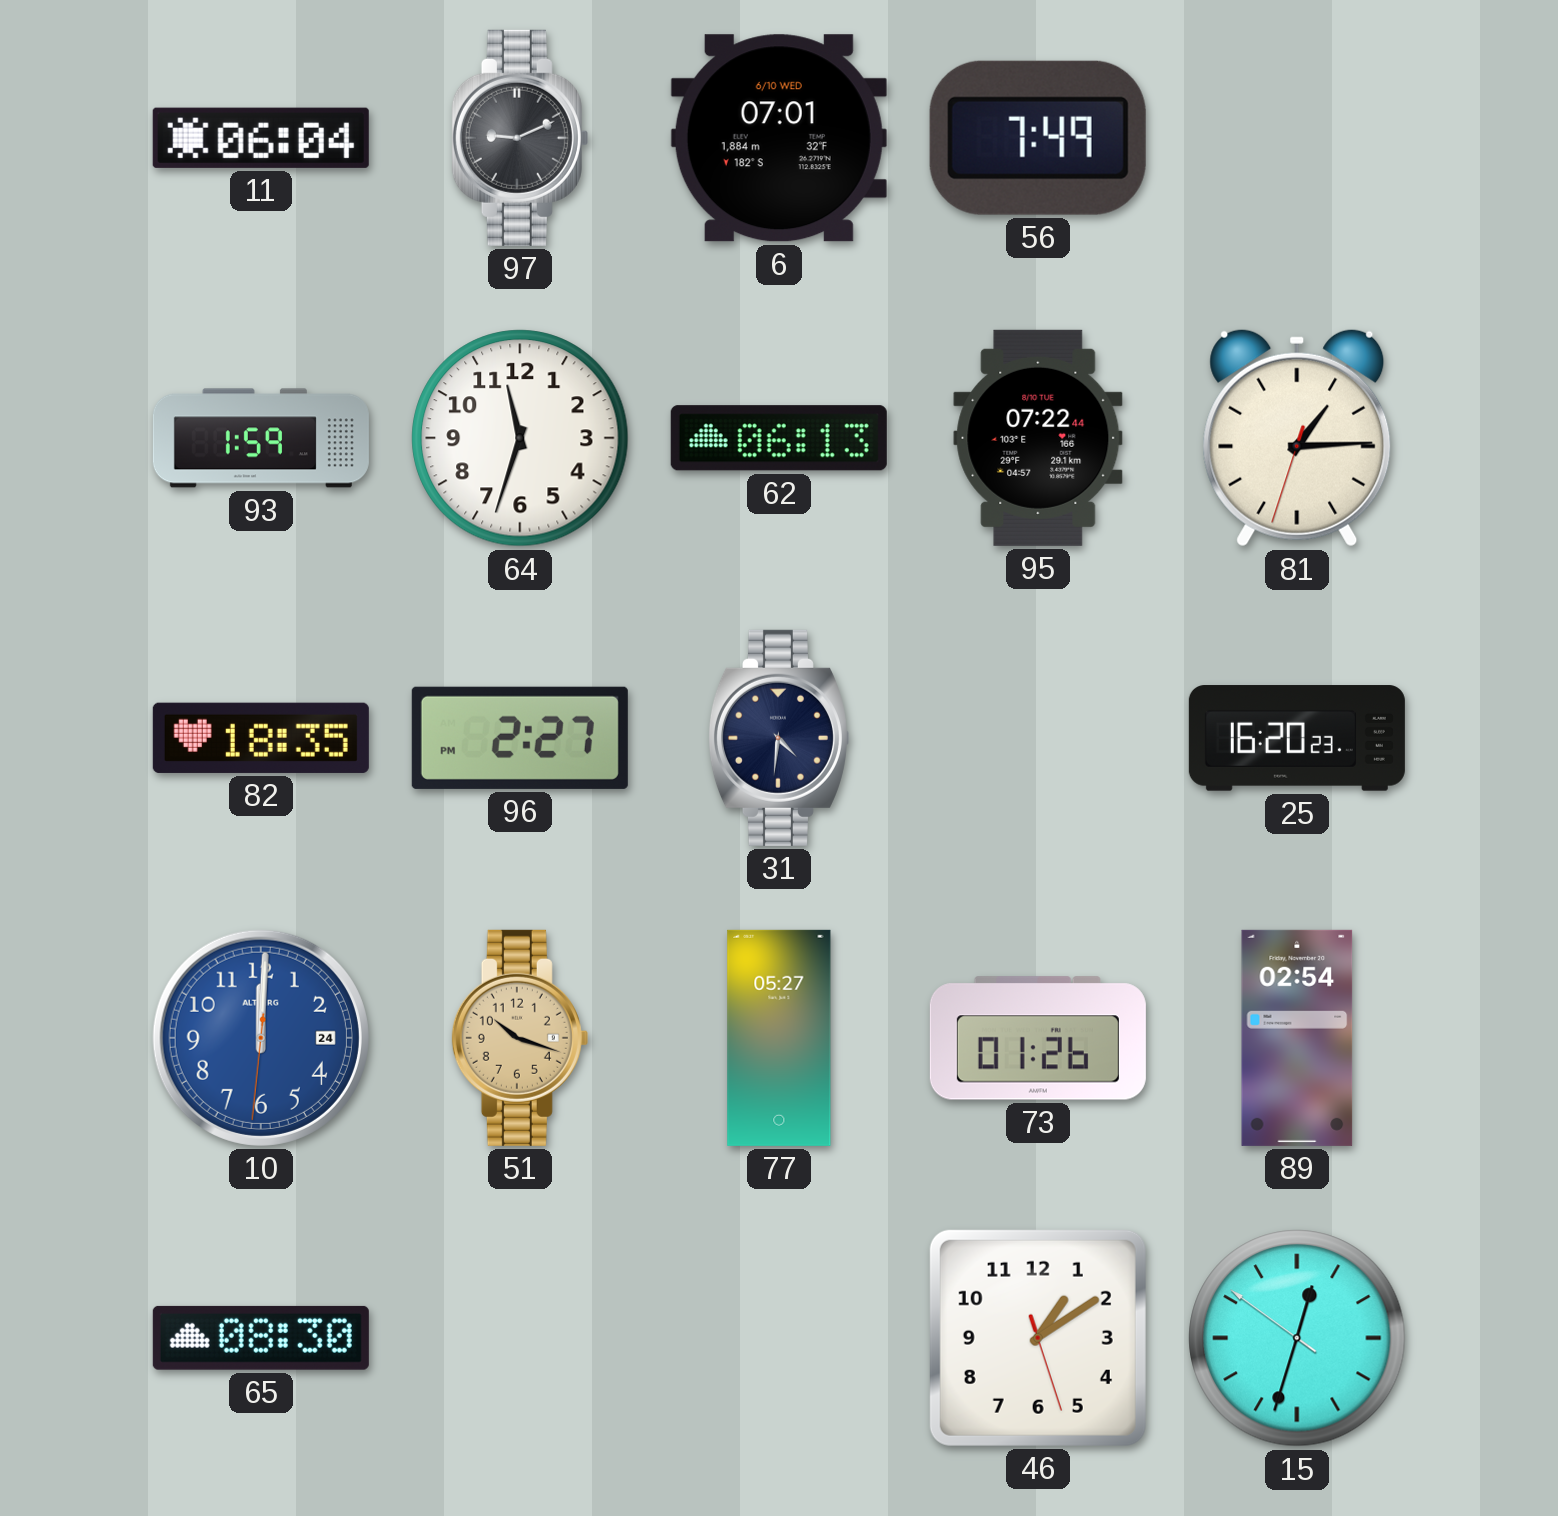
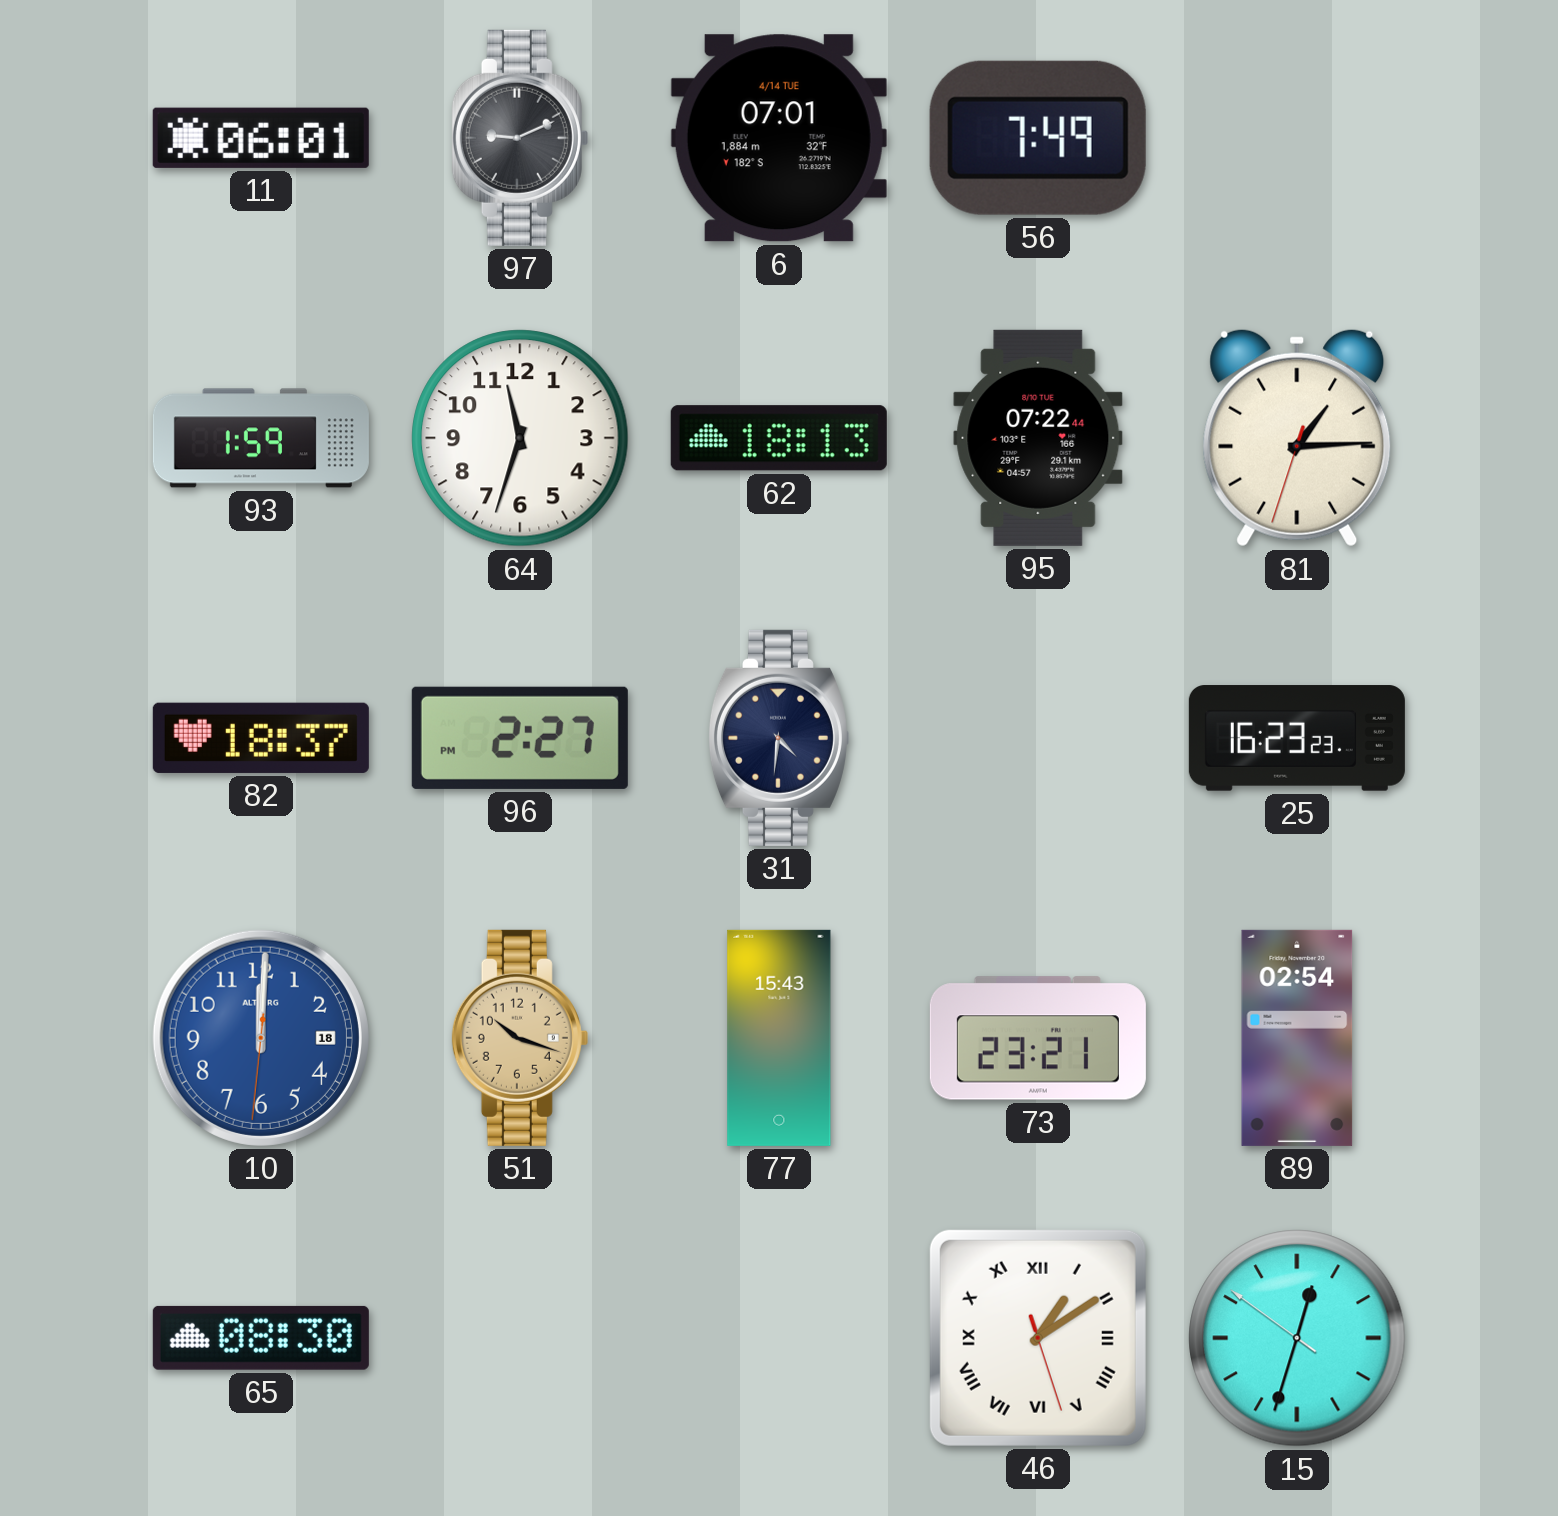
11: 06:04 -> 06:01
6 date: 6/10 WED -> 4/14 TUE
62: 06:13 -> 18:13
82: 18:35 -> 18:37
25: 16:20 -> 16:23
10 date: 24 -> 18
77: 05:27 -> 15:43
73: 01:26 -> 23:21
46 numerals: Arabic -> Roman
